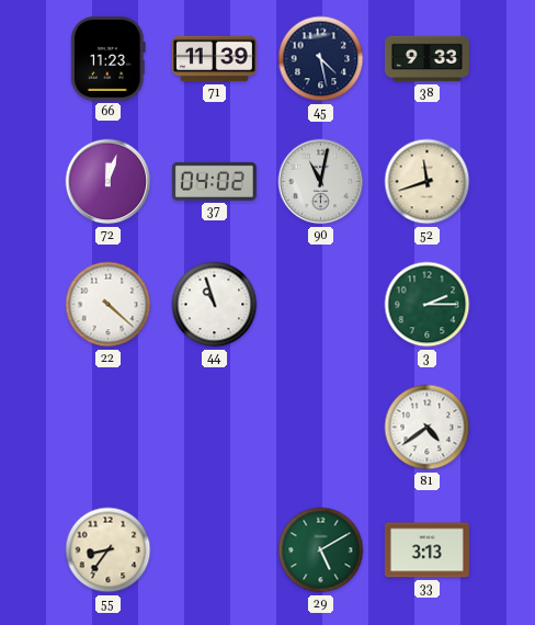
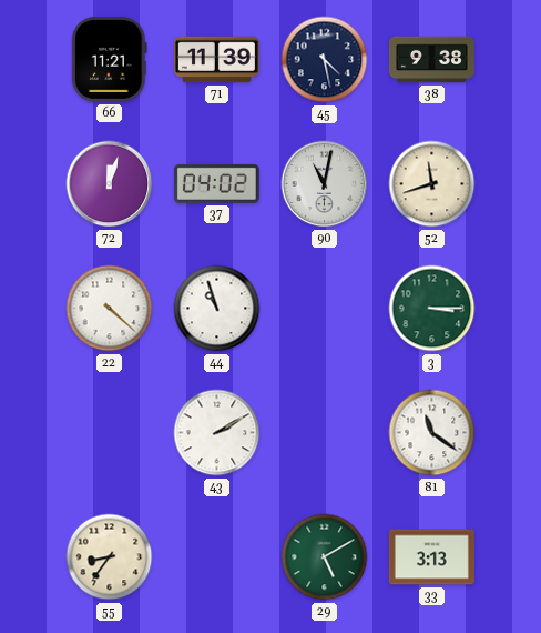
66: 11:23 -> 11:21
38: 9:33 -> 9:38
3: 2:15 -> 3:15
43: none -> 2:10
81: 4:39 -> 11:21
